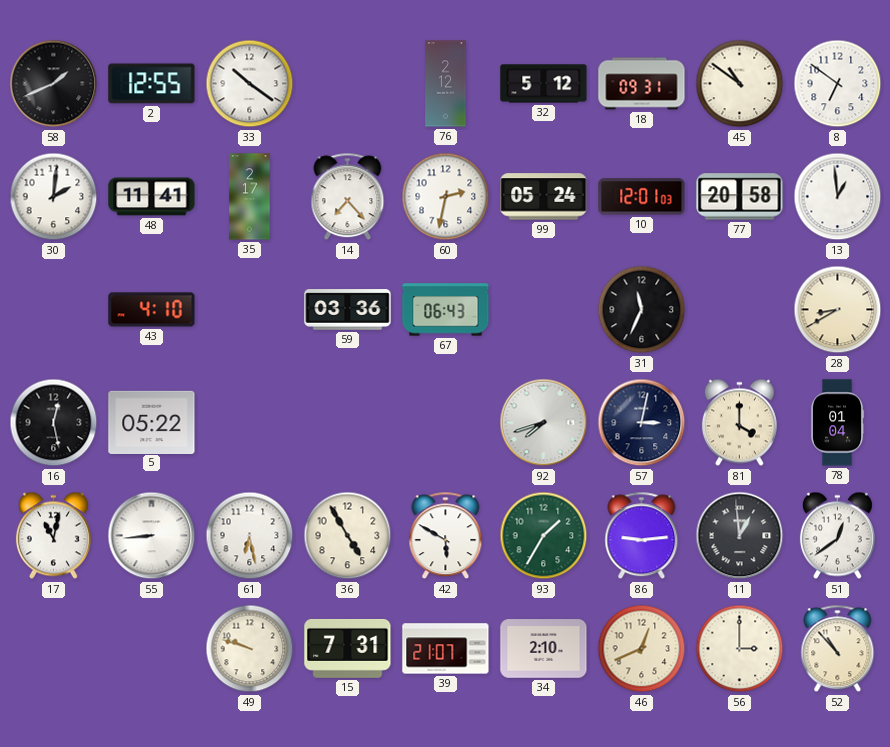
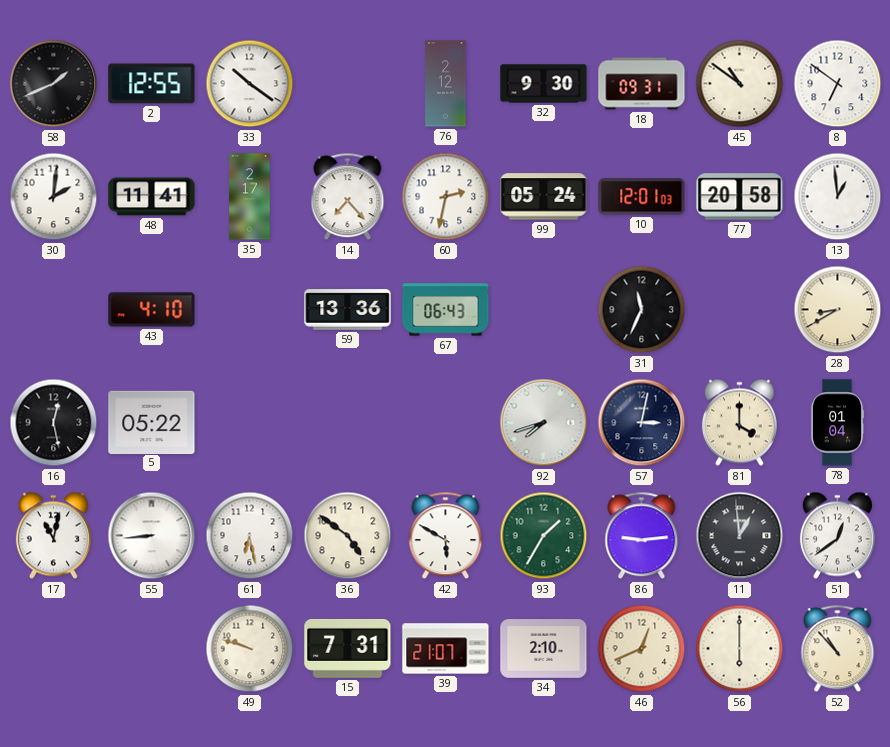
32: 5:12 -> 9:30
59: 03:36 -> 13:36
36: 4:55 -> 4:51
56: 3:00 -> 6:00
